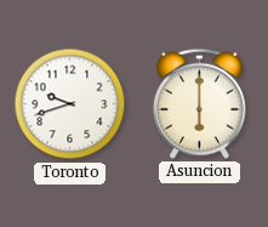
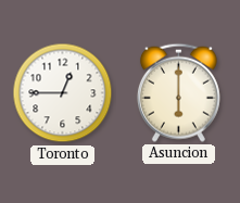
Toronto: 9:42 -> 12:45
